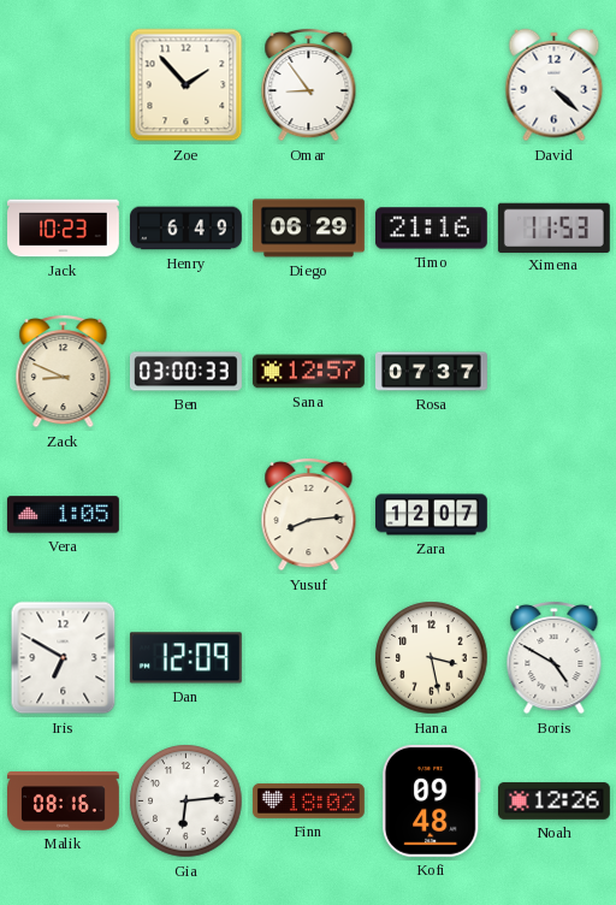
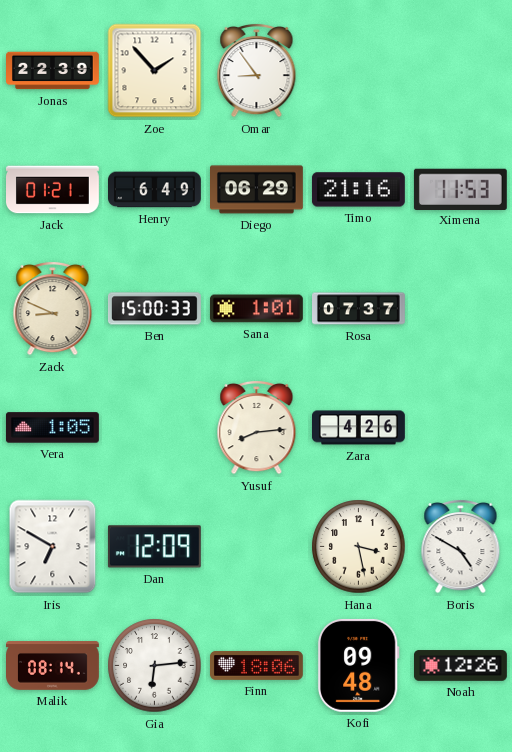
Jonas: none -> 22:39
David: 4:22 -> none
Jack: 10:23 -> 01:21
Ben: 03:00 -> 15:00
Sana: 12:57 -> 1:01
Zara: 12:07 -> 4:26
Malik: 08:16 -> 08:14
Finn: 18:02 -> 18:06
